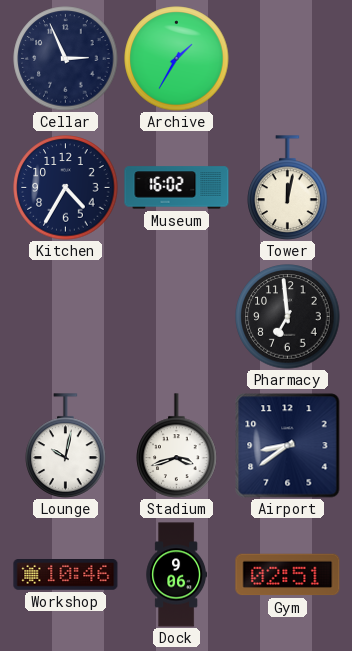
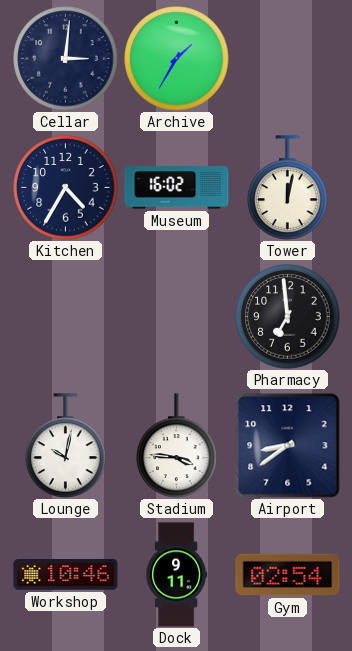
Cellar: 2:56 -> 3:01
Stadium: 3:42 -> 3:46
Dock: 9:06 -> 9:11
Gym: 02:51 -> 02:54
